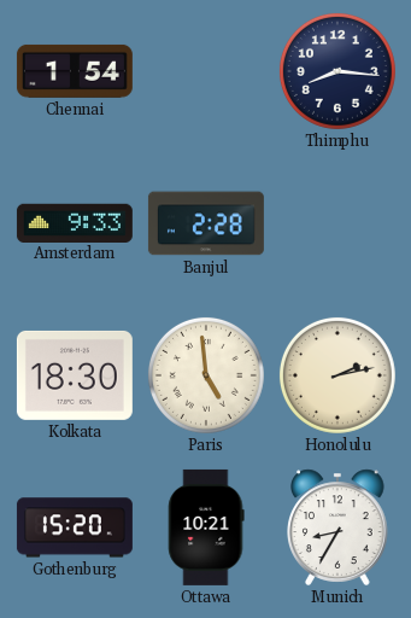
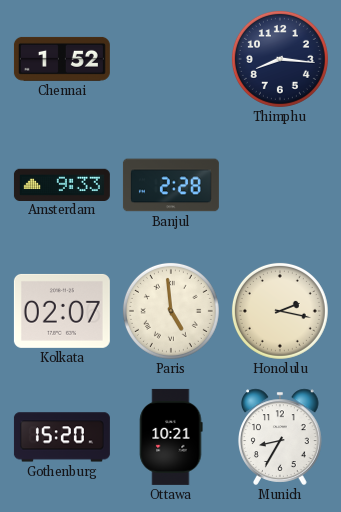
Chennai: 1:54 -> 1:52
Kolkata: 18:30 -> 02:07
Honolulu: 2:13 -> 2:17
